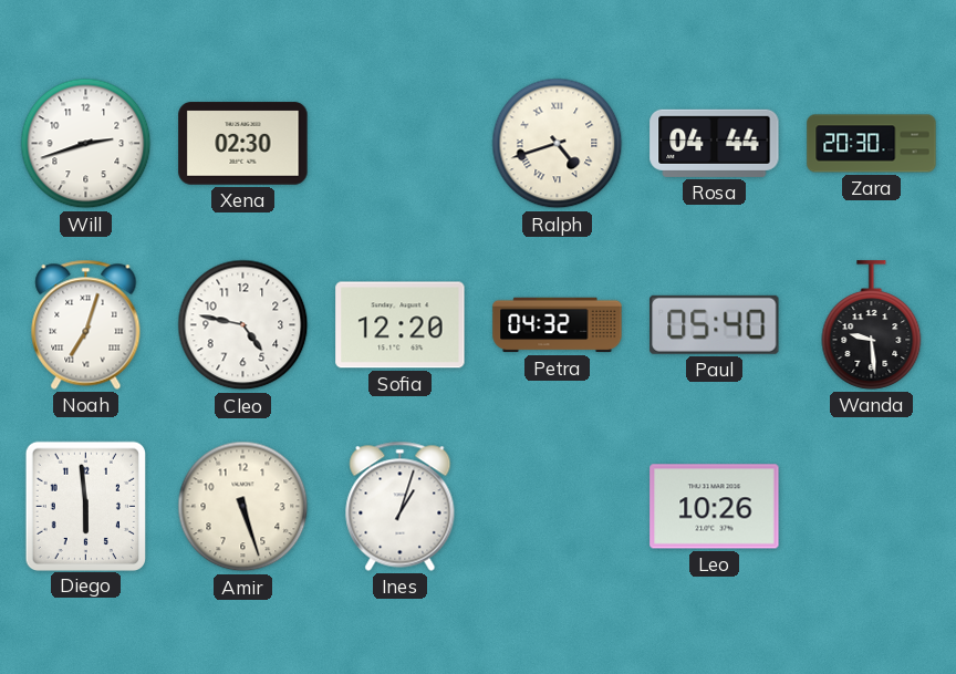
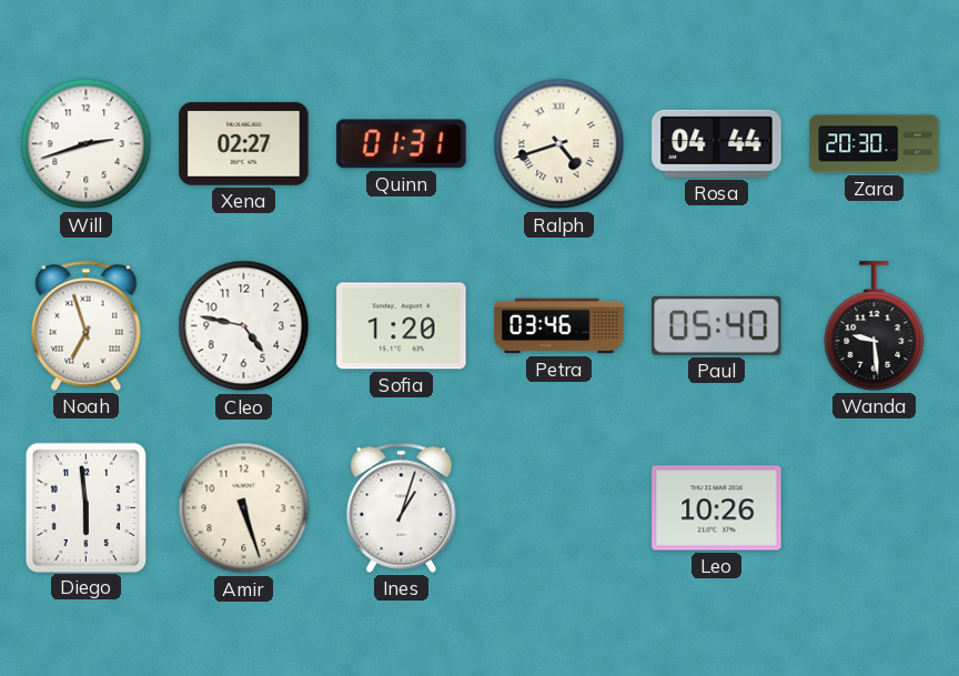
Xena: 02:30 -> 02:27
Quinn: none -> 01:31
Noah: 7:03 -> 6:57
Sofia: 12:20 -> 1:20
Petra: 04:32 -> 03:46
